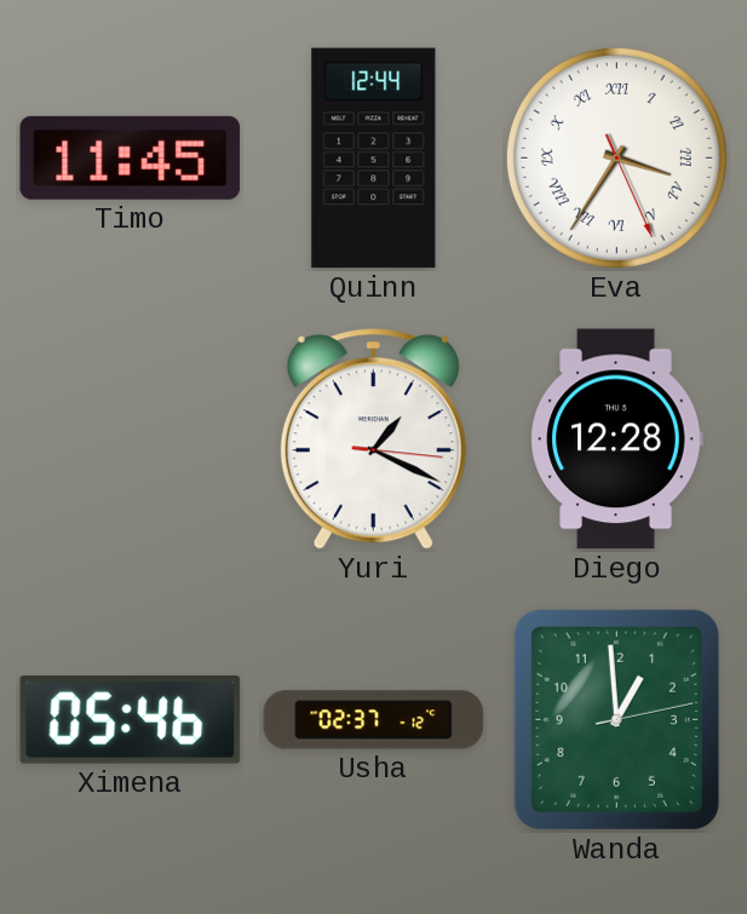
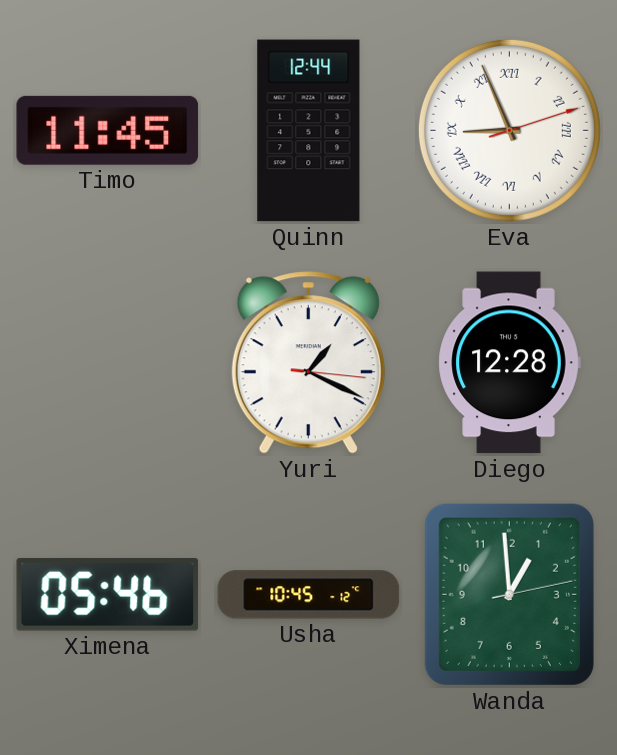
Eva: 3:35 -> 8:56
Usha: 02:37 -> 10:45
